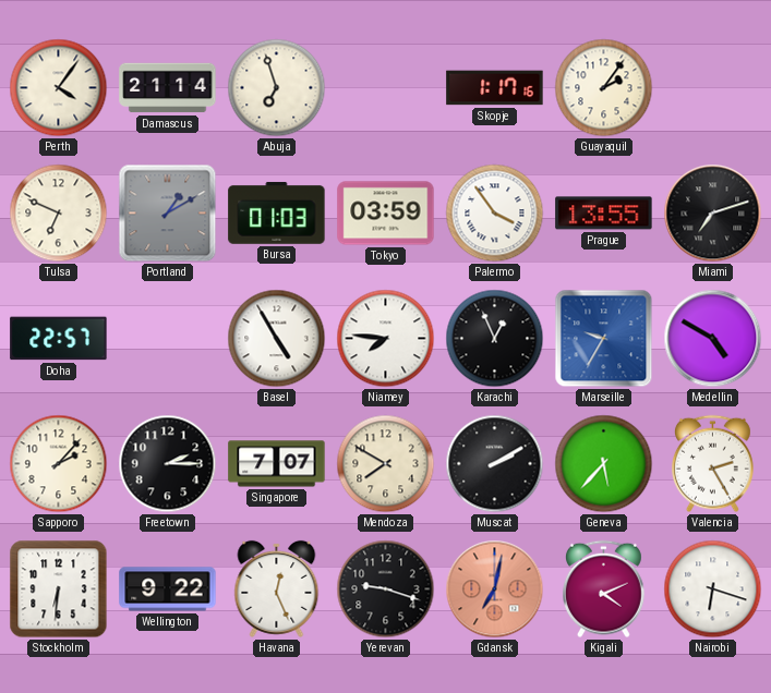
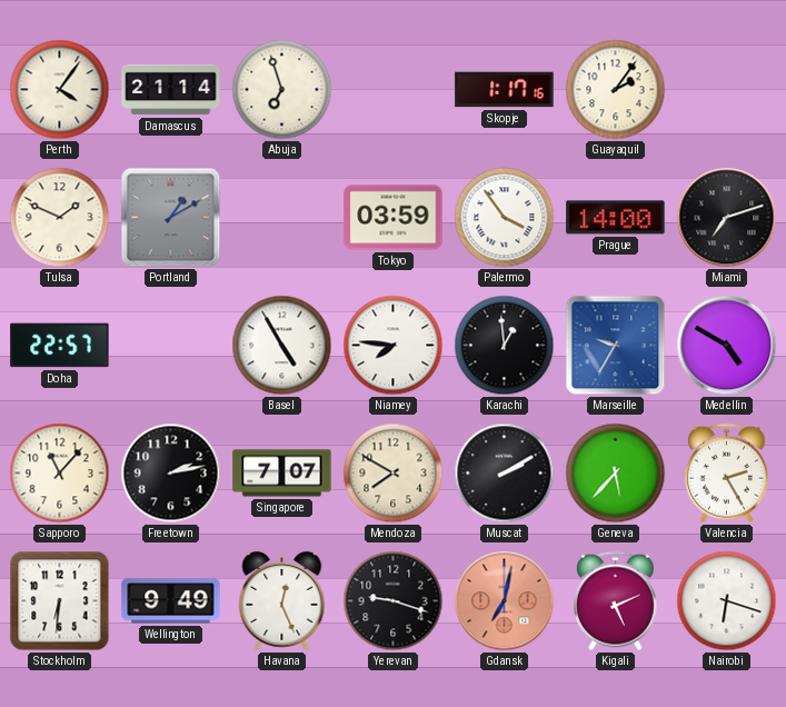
Tulsa: 6:49 -> 1:49
Bursa: 01:03 -> none
Prague: 13:55 -> 14:00
Karachi: 12:56 -> 12:59
Sapporo: 2:07 -> 11:07
Freetown: 2:15 -> 2:13
Wellington: 9:22 -> 9:49
Kigali: 4:11 -> 5:11
